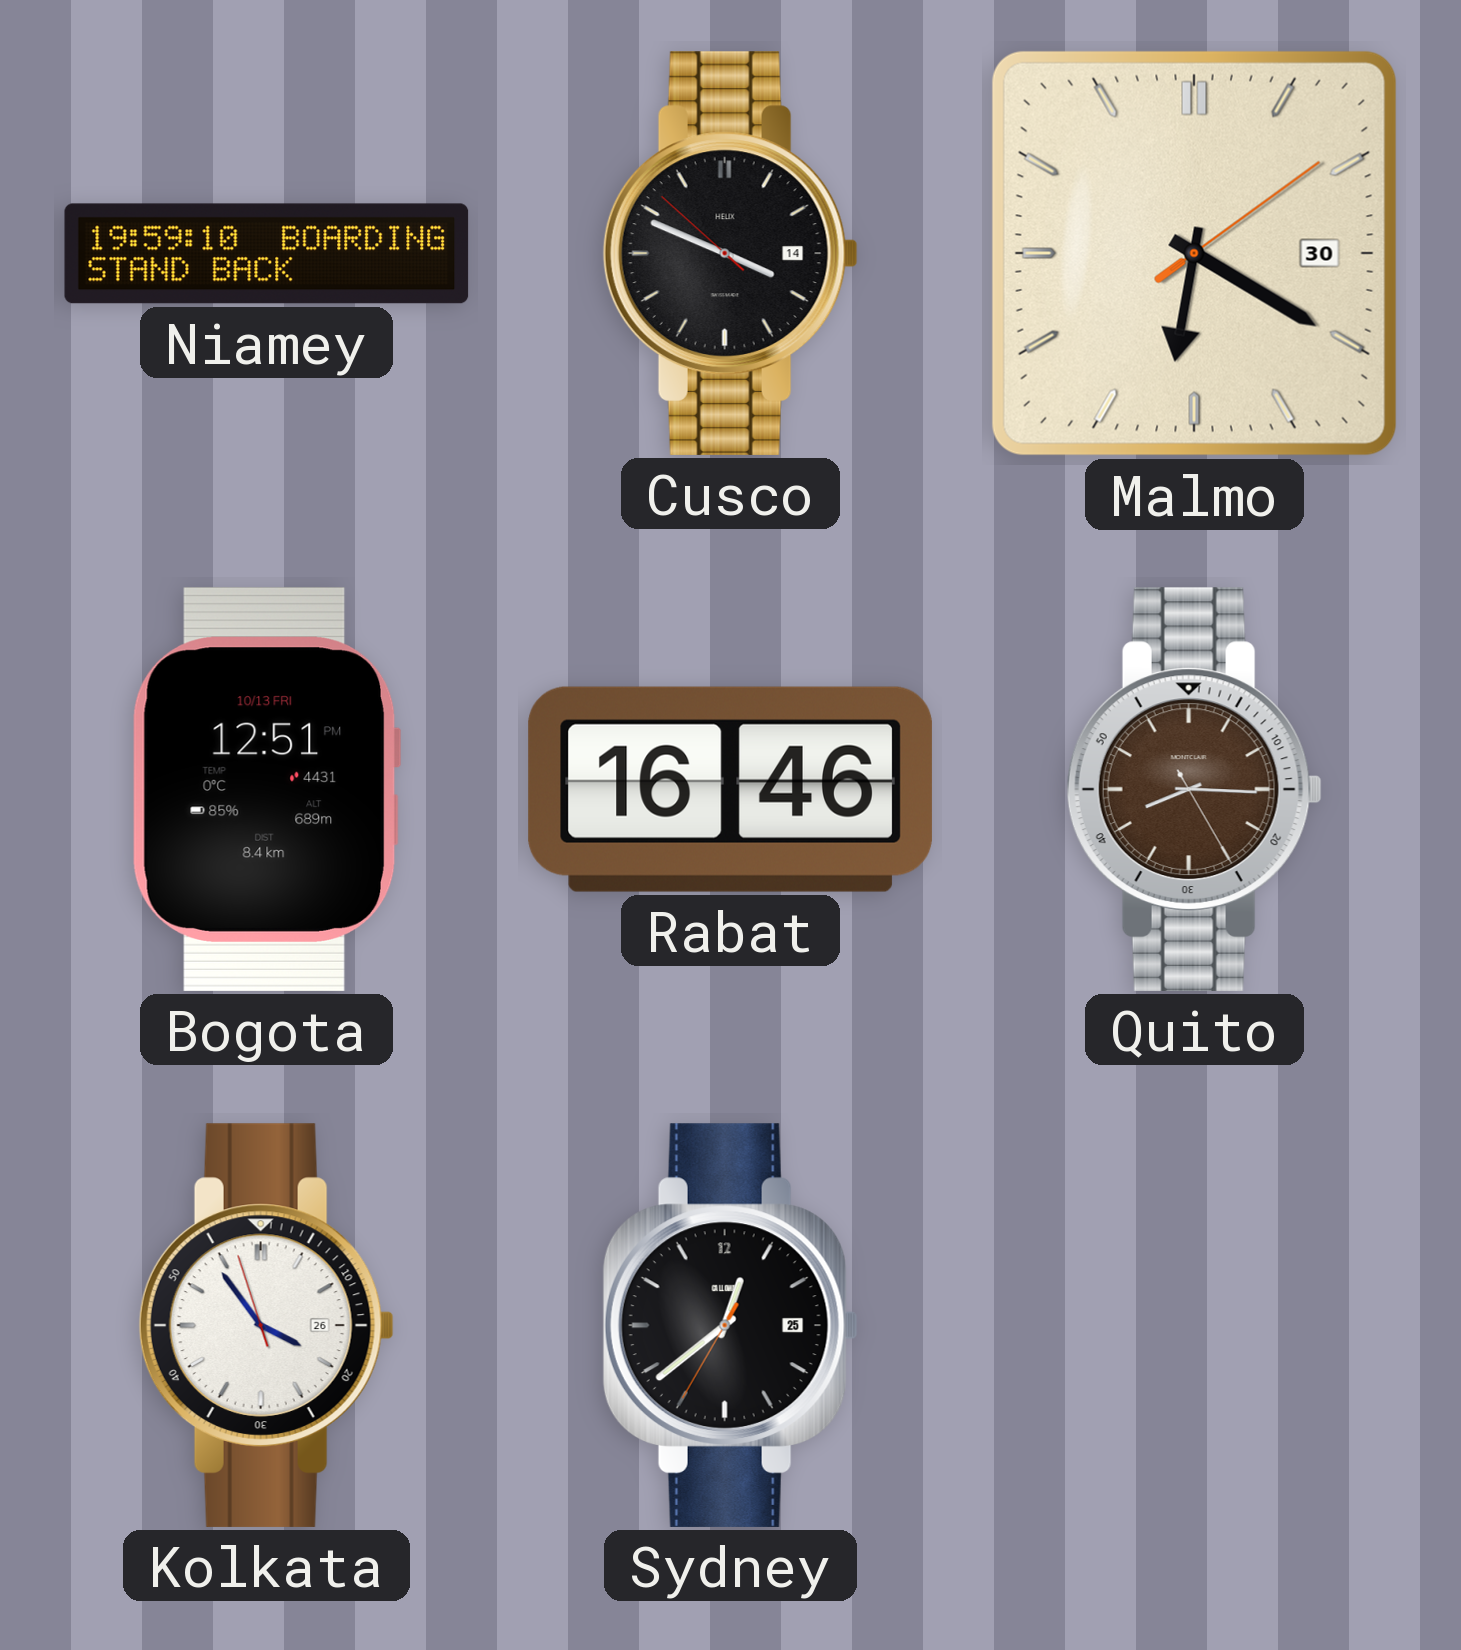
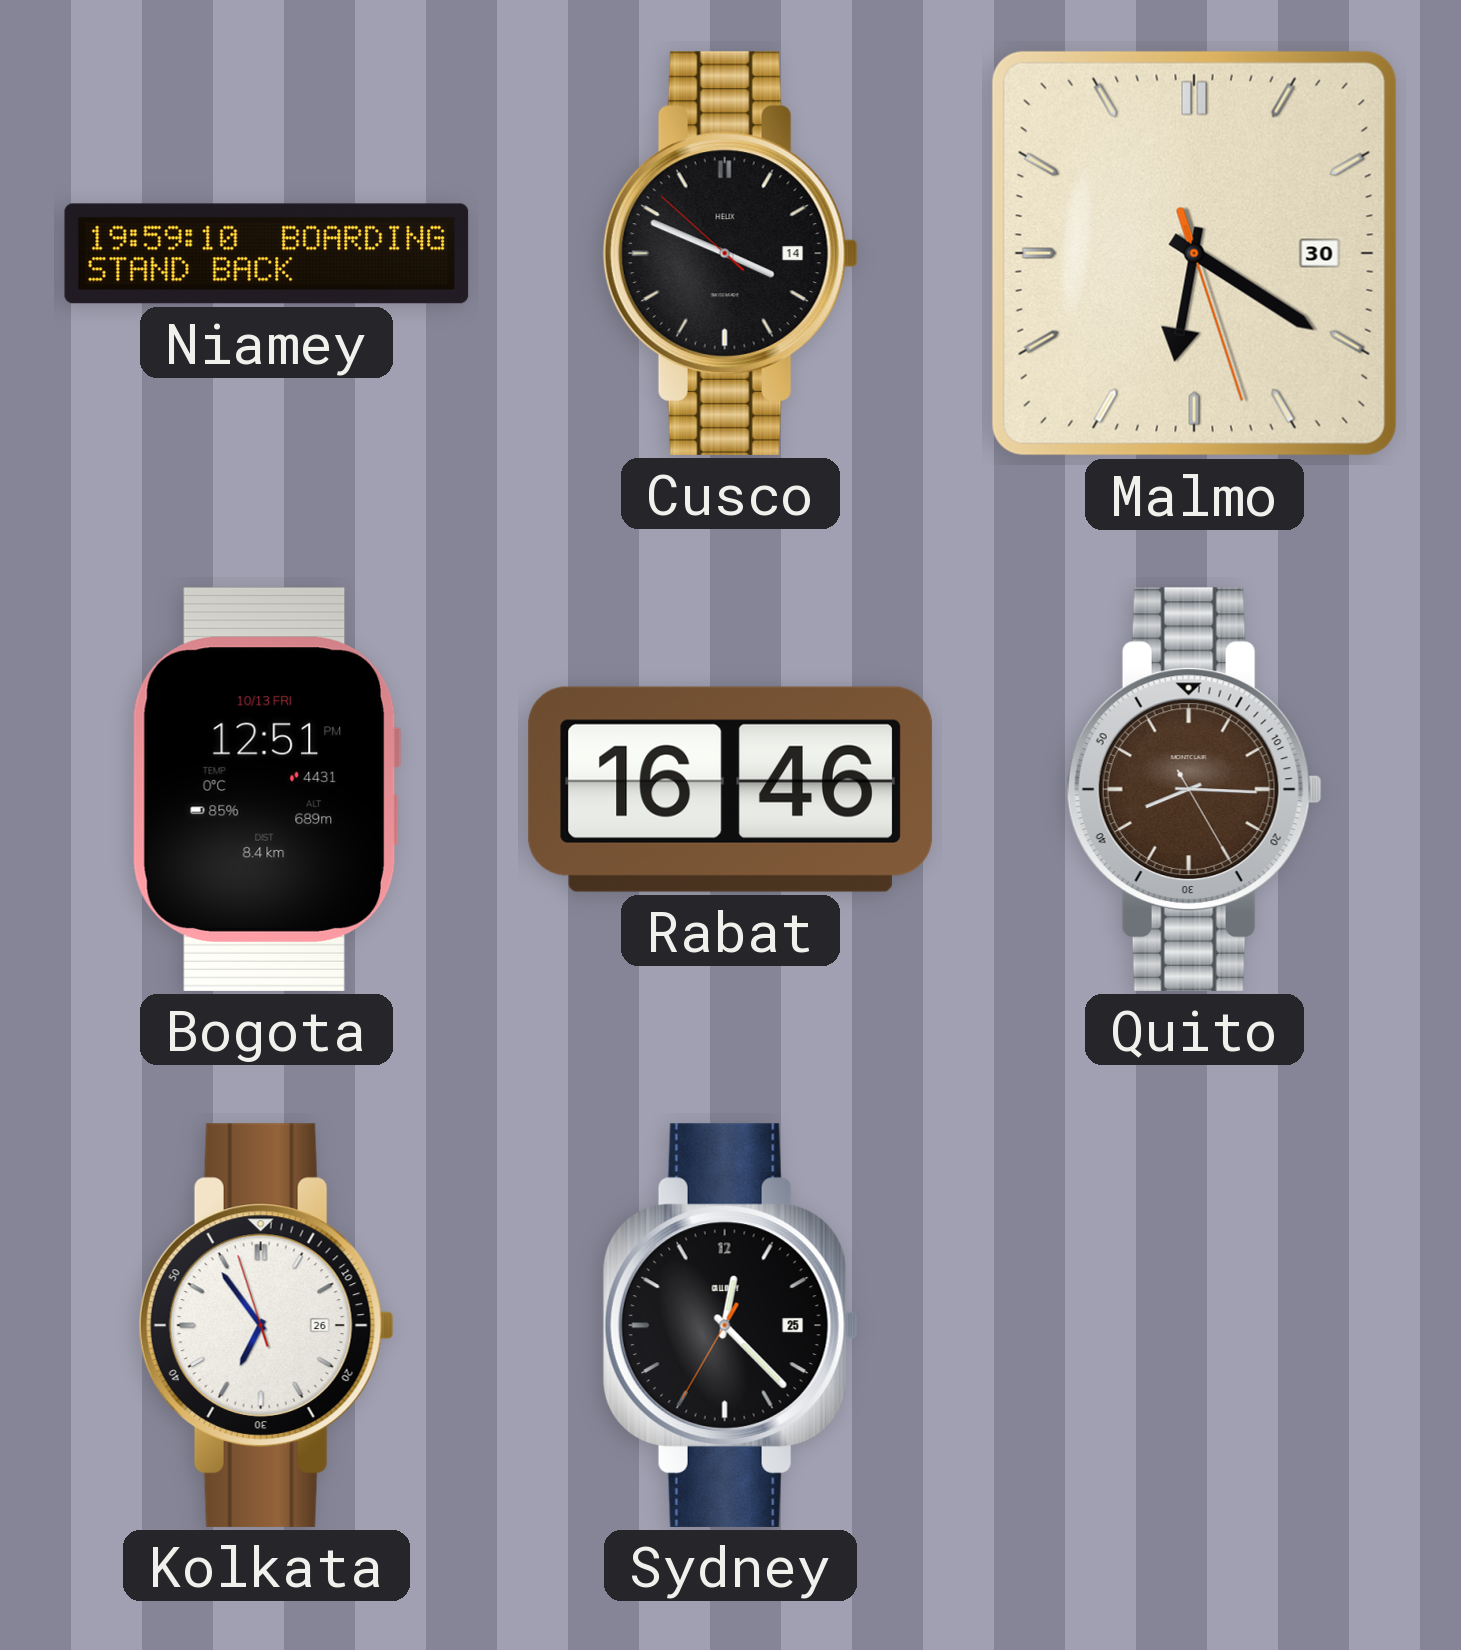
Malmo: 6:20:09 -> 6:20:27
Kolkata: 3:53 -> 6:53
Sydney: 12:38 -> 12:22
